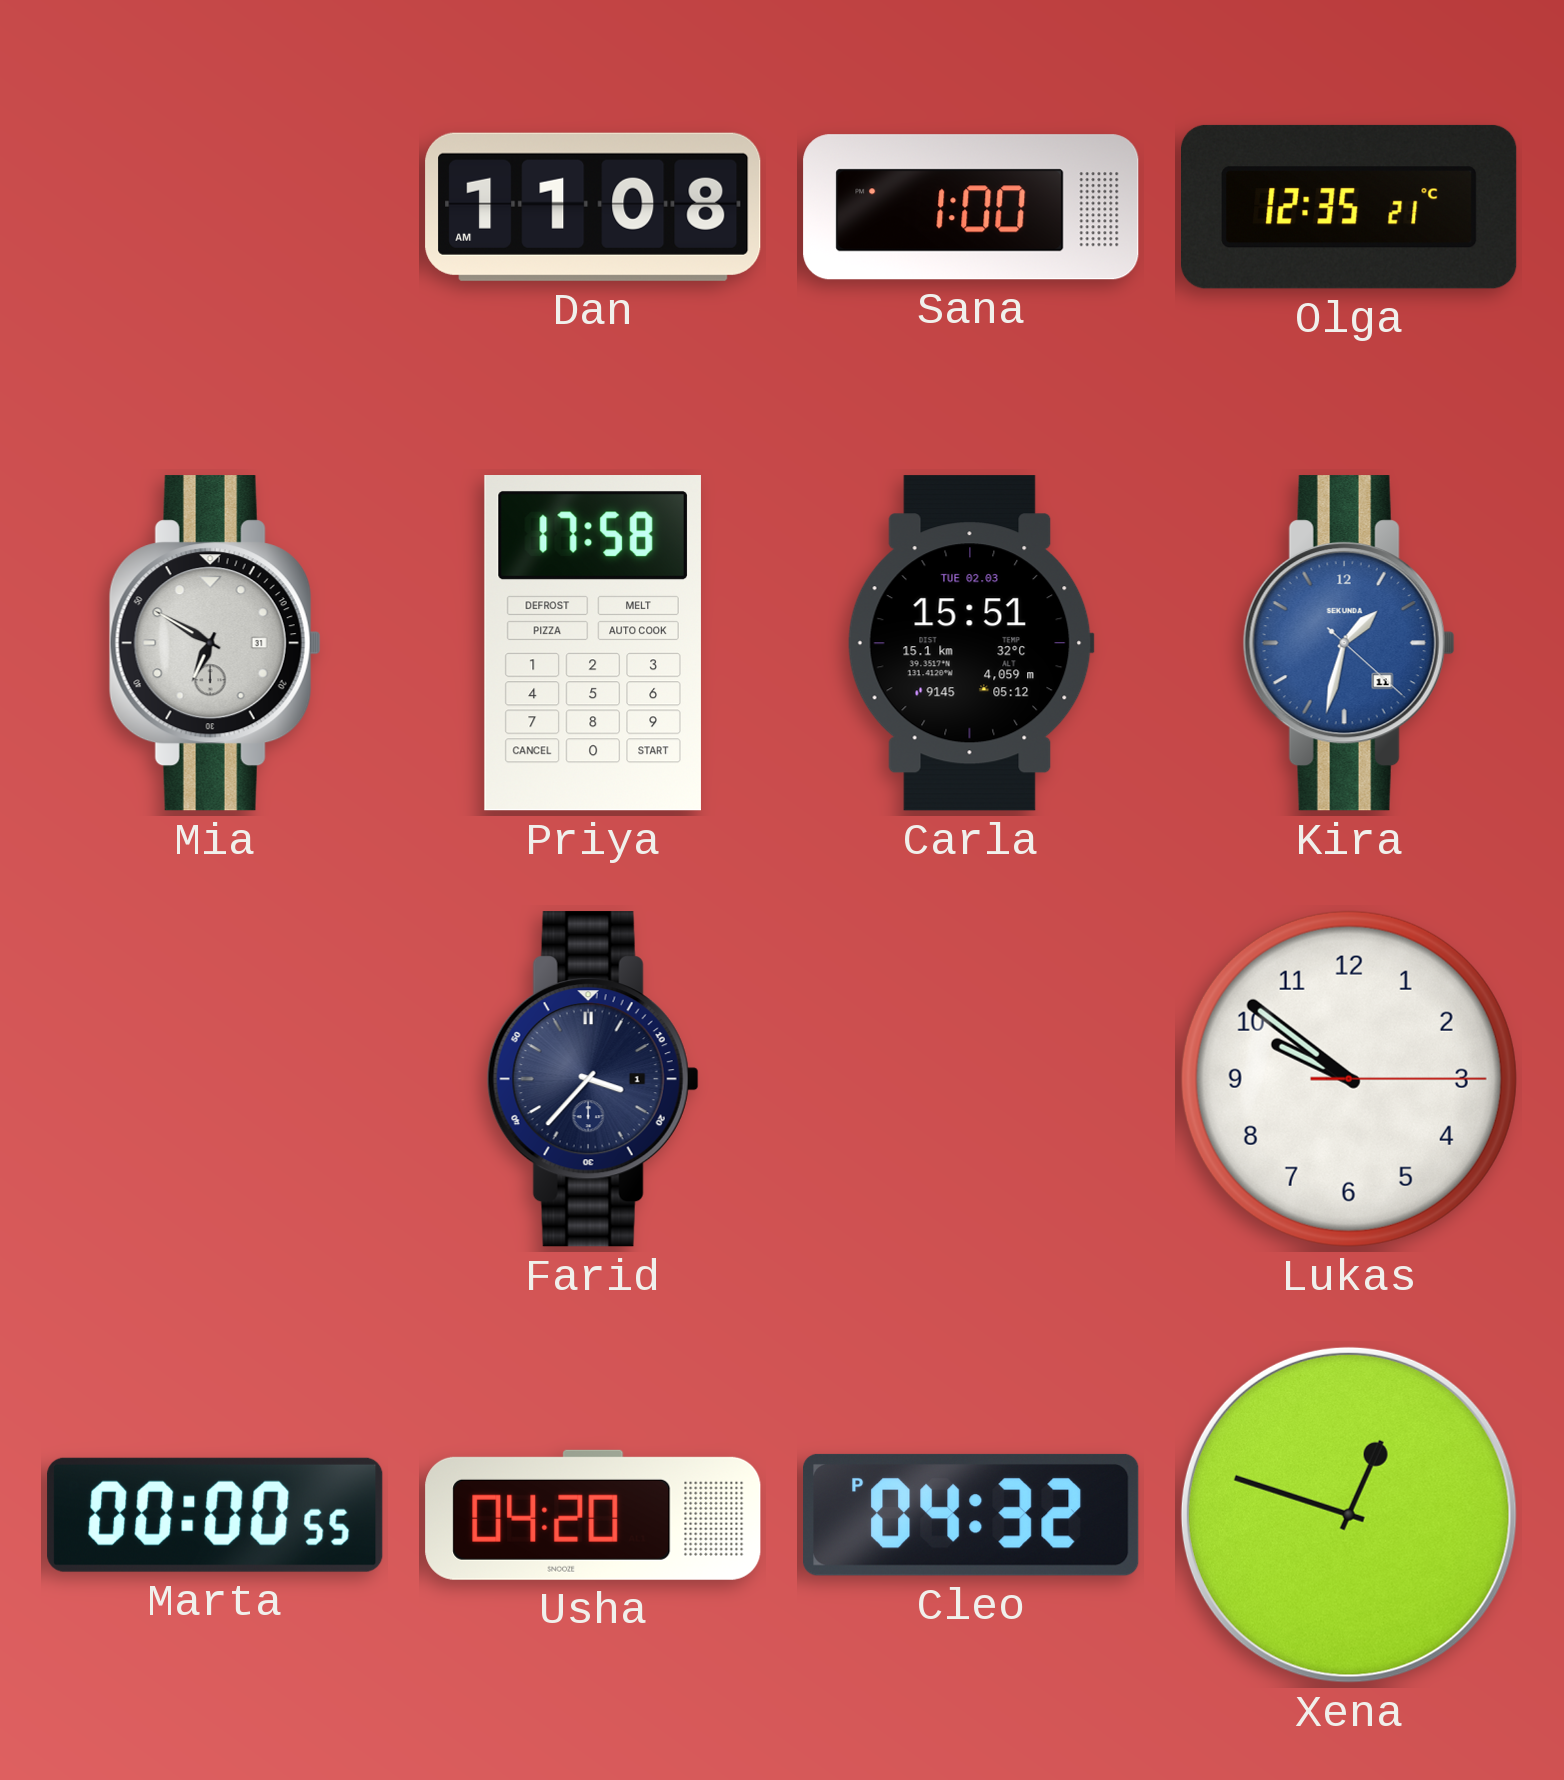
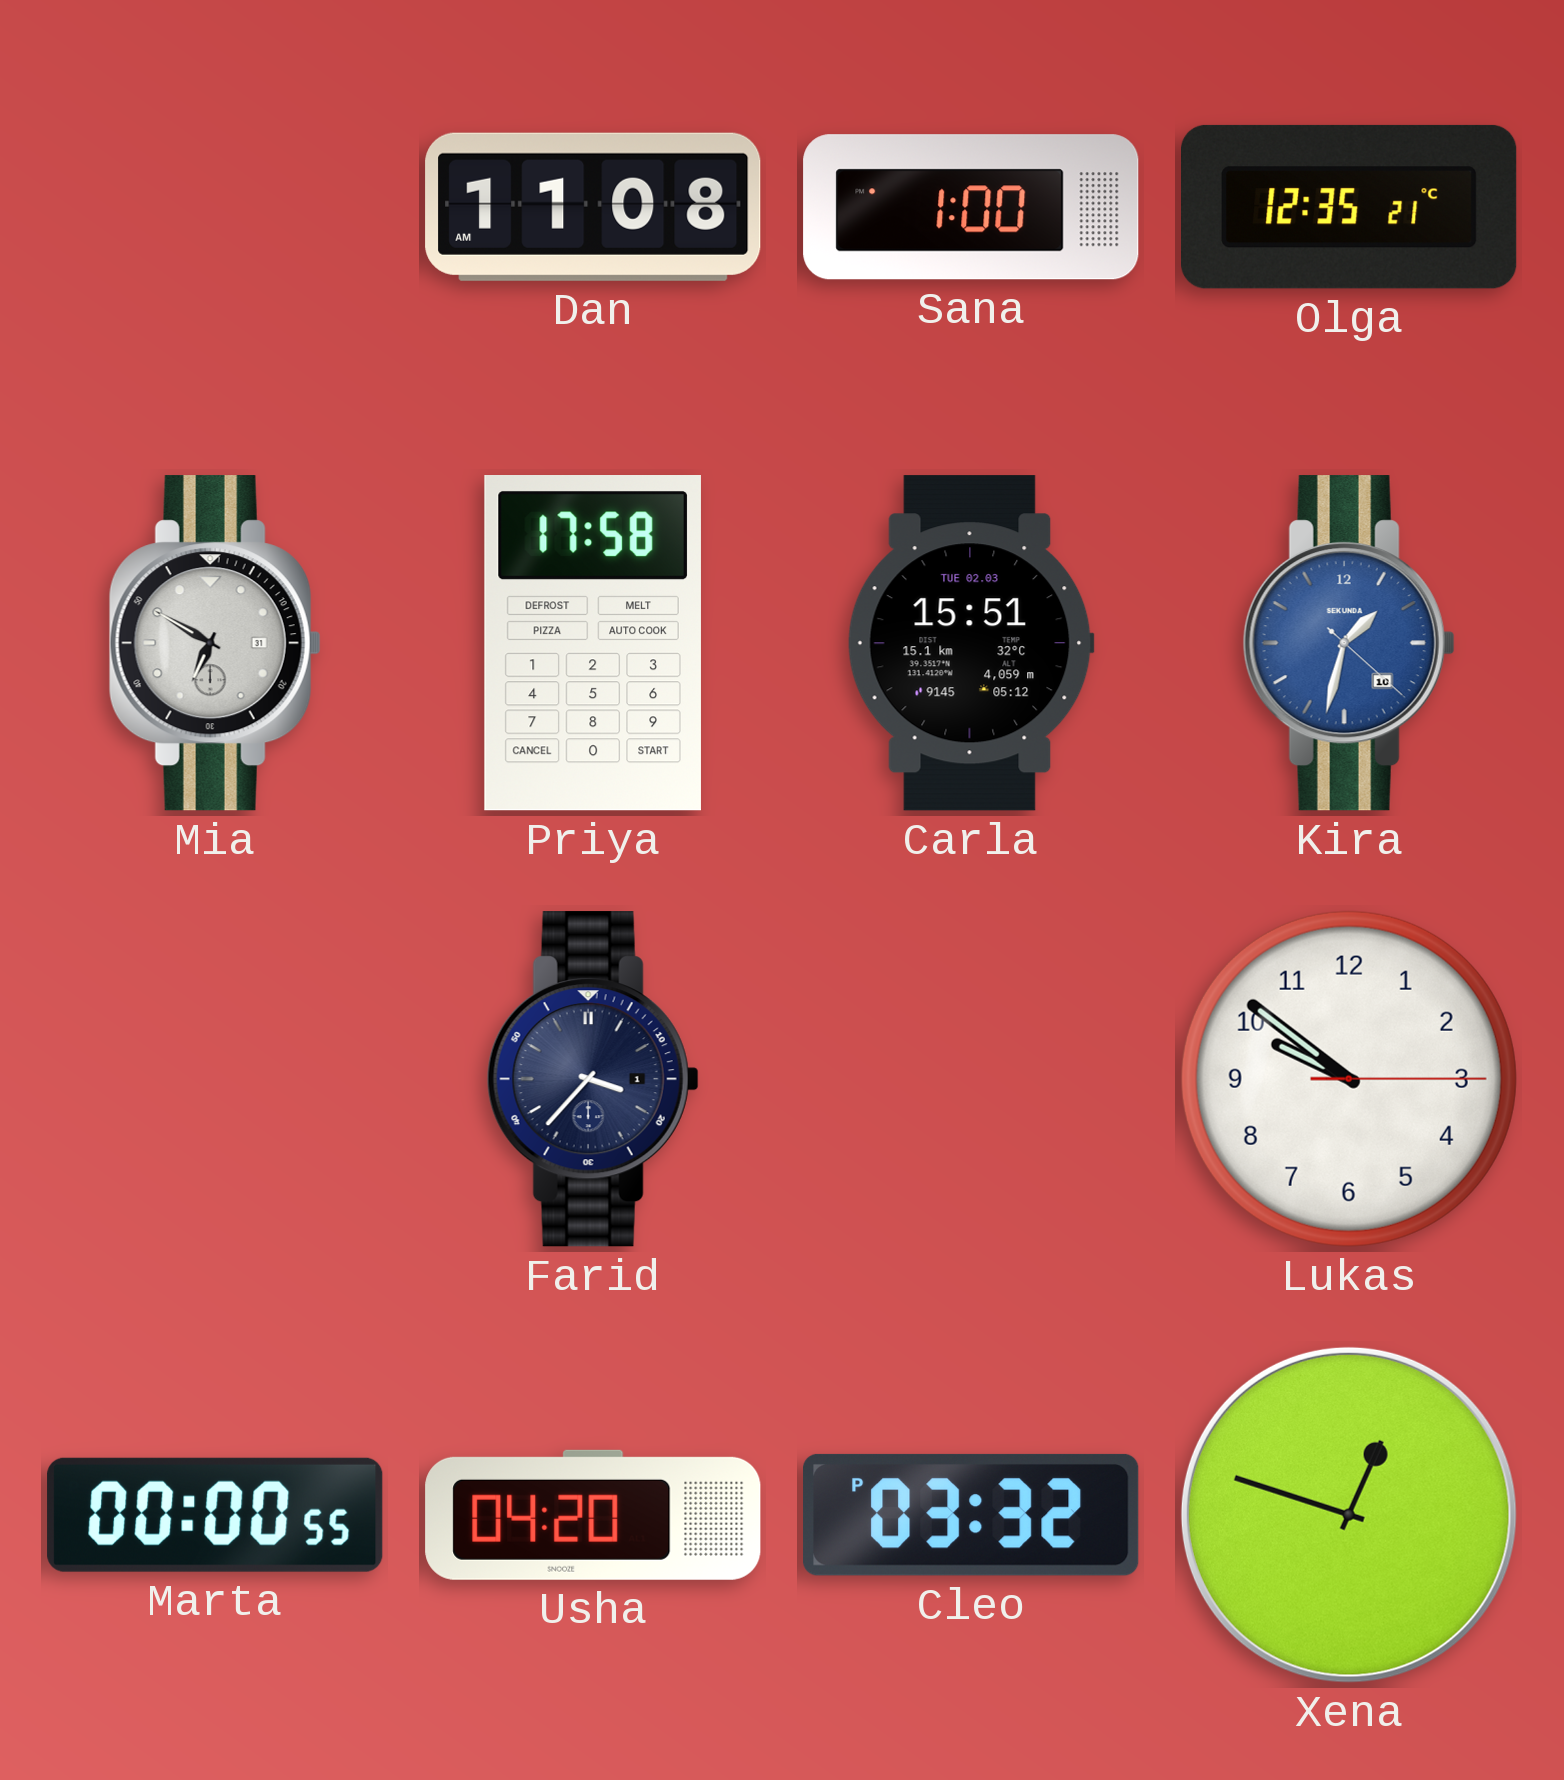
Kira date: 11 -> 10
Cleo: 04:32 -> 03:32
